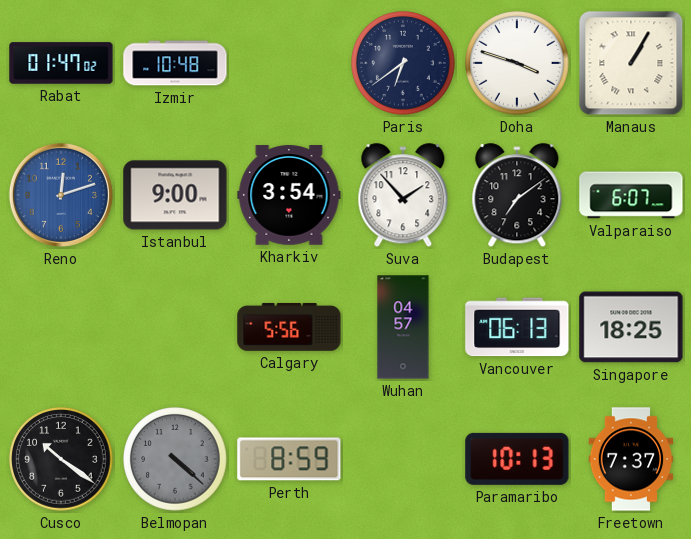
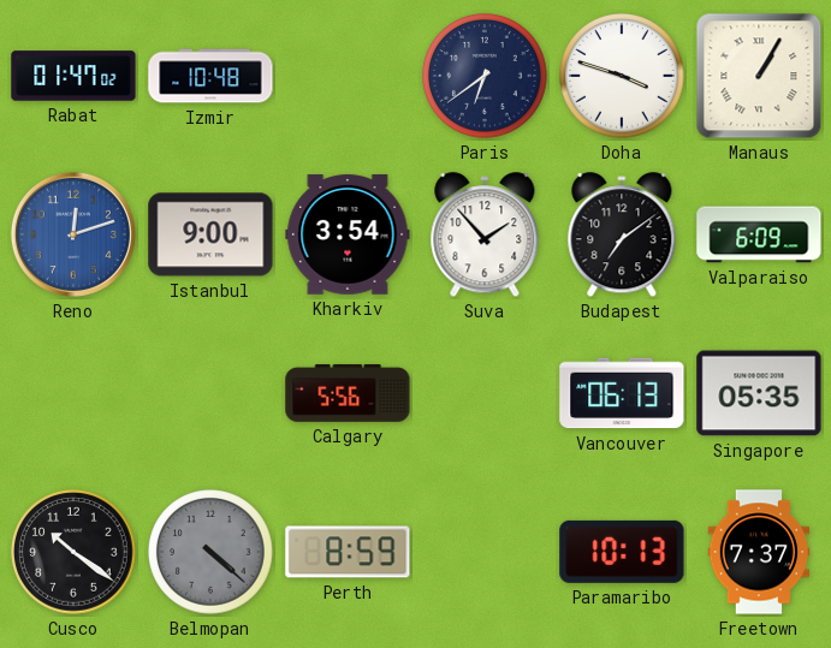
Valparaiso: 6:07 -> 6:09
Wuhan: 04:57 -> none
Singapore: 18:25 -> 05:35
